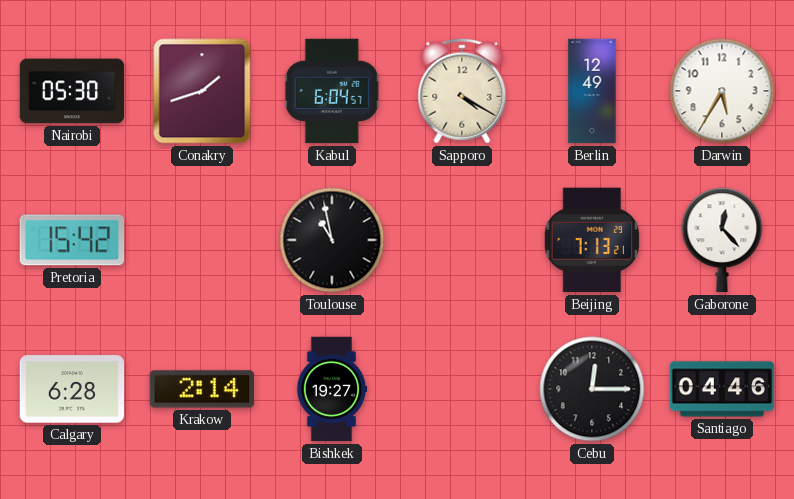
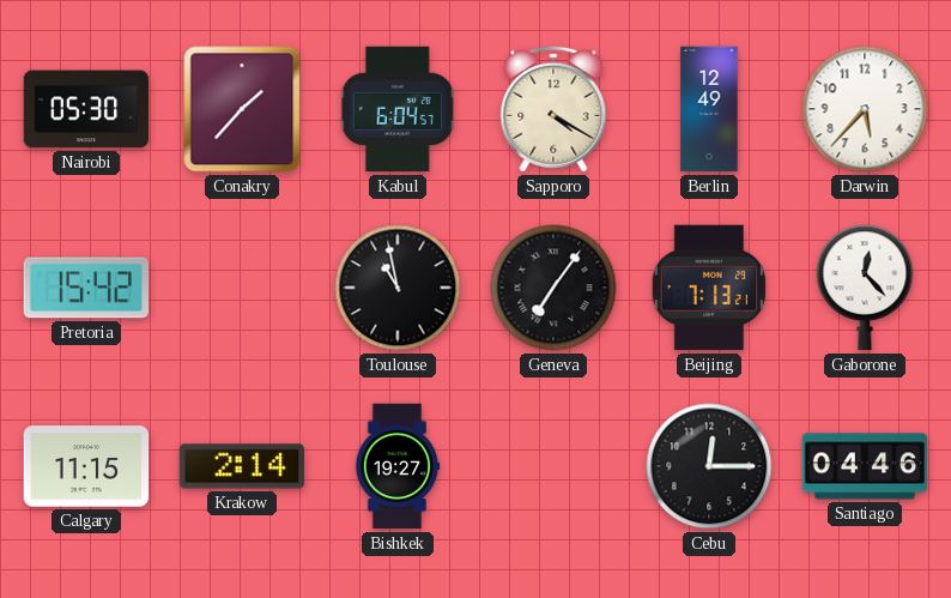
Conakry: 1:42 -> 1:37
Darwin: 5:35 -> 5:37
Geneva: none -> 7:06
Calgary: 6:28 -> 11:15
